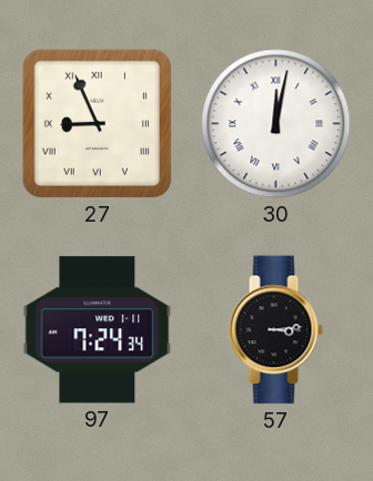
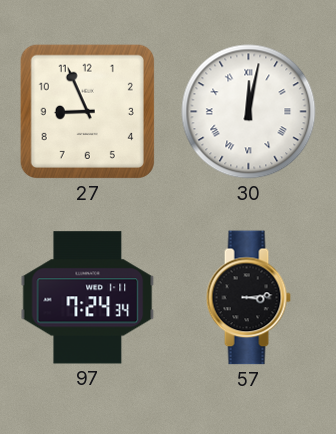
27 numerals: Roman -> Arabic
